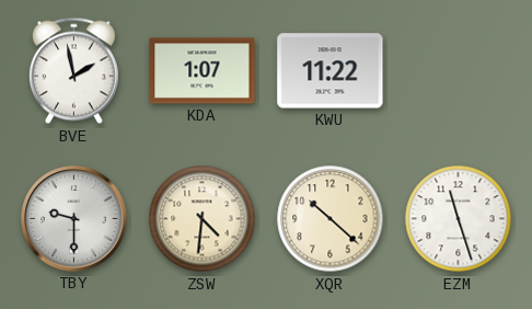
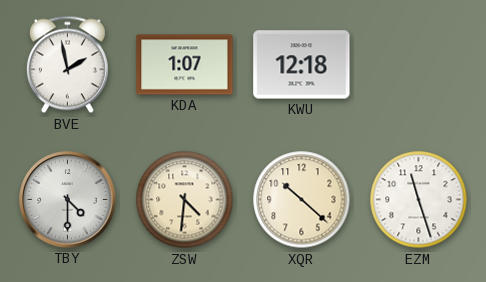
KWU: 11:22 -> 12:18
TBY: 9:30 -> 4:30
